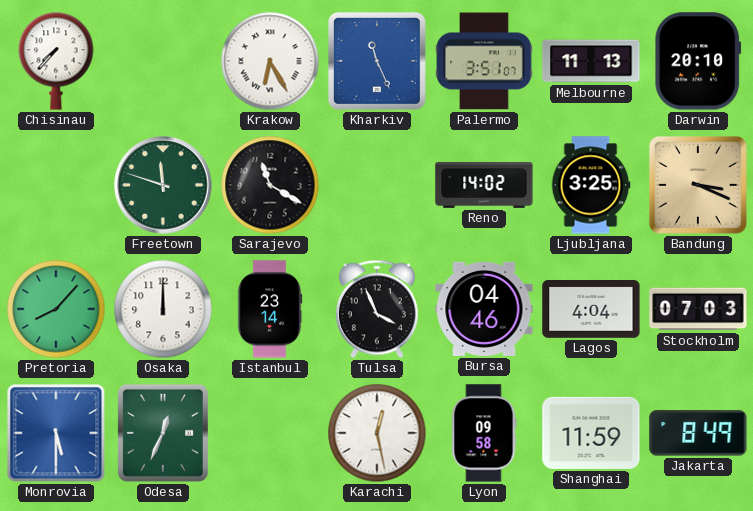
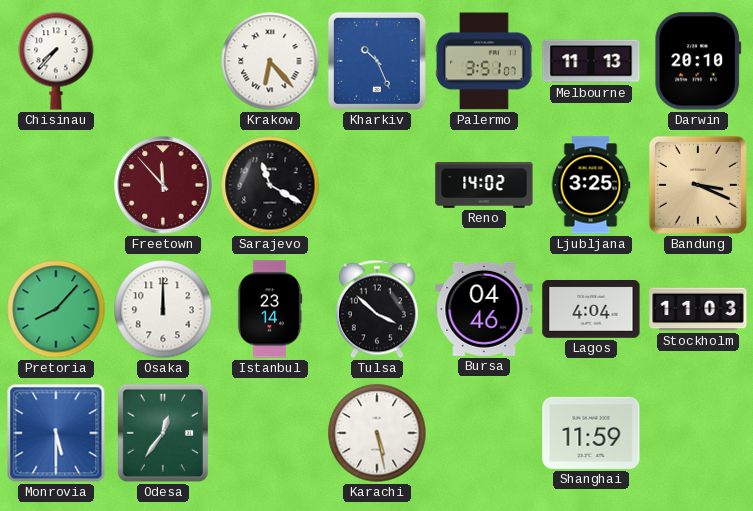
Krakow: 6:25 -> 6:23
Kharkiv: 11:26 -> 10:26
Freetown: 11:48 -> 11:53
Freetown dial: green -> burgundy
Tulsa: 3:56 -> 3:52
Stockholm: 07:03 -> 11:03
Odesa: 12:34 -> 12:36
Karachi: 12:28 -> 5:28
Lyon: 09:58 -> none
Jakarta: 8:49 -> none
